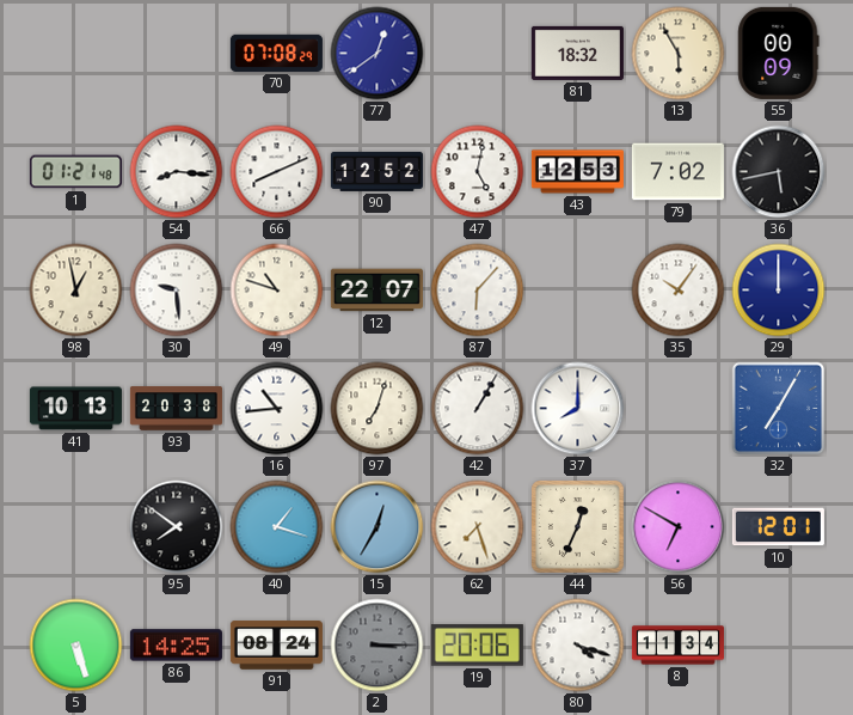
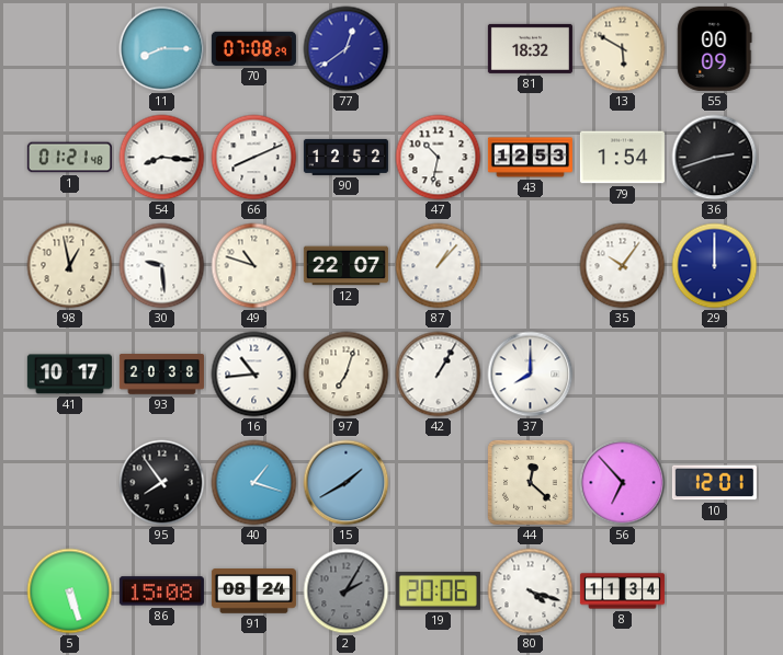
11: none -> 8:15
13: 5:55 -> 5:50
47: 5:02 -> 10:32
79: 7:02 -> 1:54
36: 5:43 -> 2:42
87: 6:07 -> 1:07
41: 10:13 -> 10:17
32: 7:05 -> none
95: 7:51 -> 7:54
15: 12:35 -> 1:40
62: 7:27 -> none
44: 12:34 -> 12:22
56: 6:50 -> 6:53
86: 14:25 -> 15:08
2: 3:15 -> 2:05
